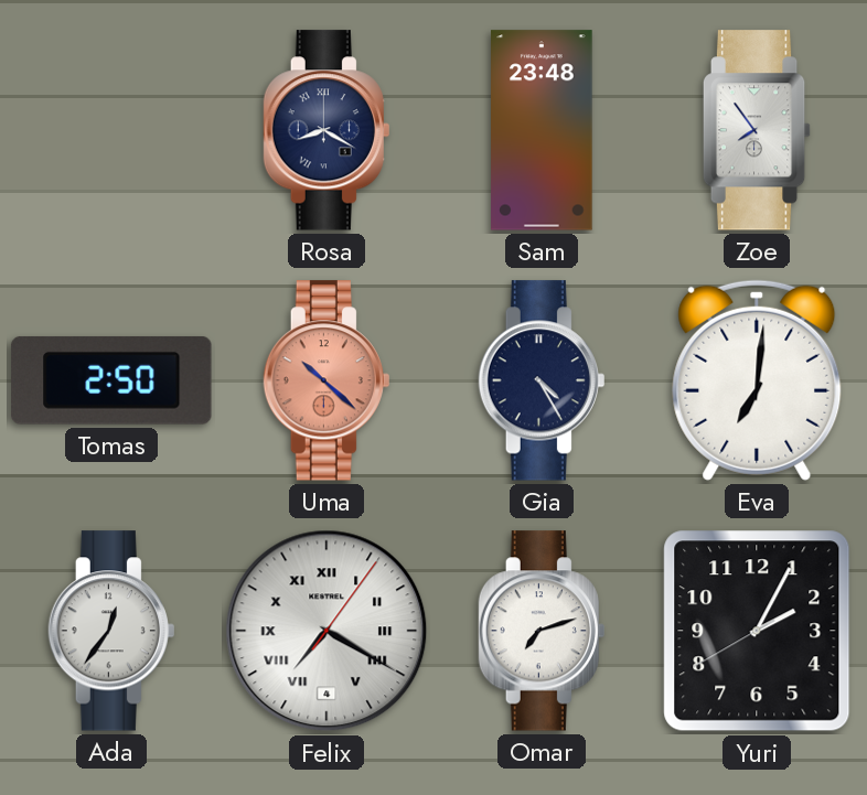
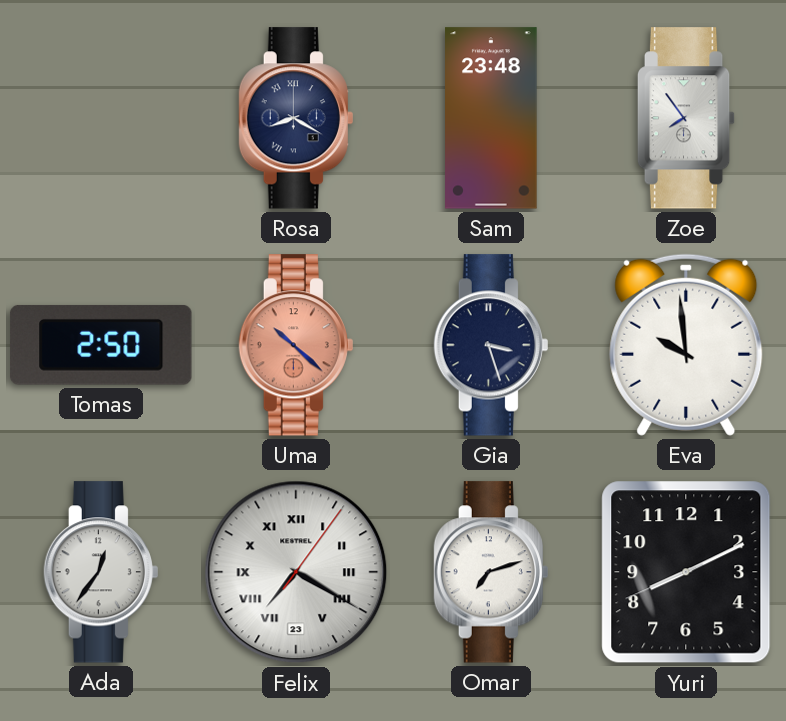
Gia: 4:25 -> 3:27
Eva: 7:01 -> 9:59
Felix date: 4 -> 23
Yuri: 2:04 -> 8:10
